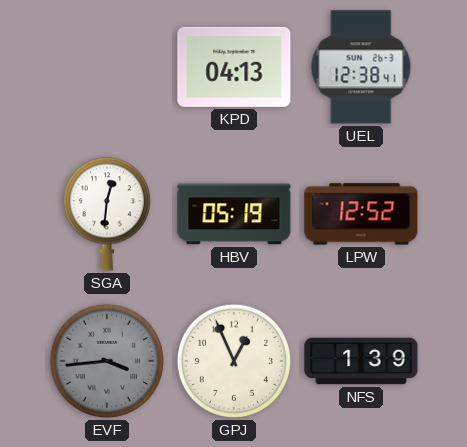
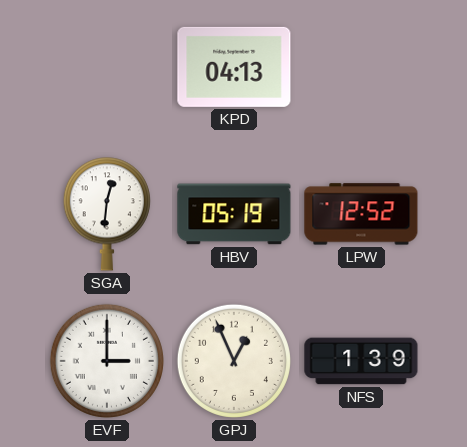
UEL: 12:38 -> none
EVF: 3:44 -> 3:00
EVF dial: grey -> white
